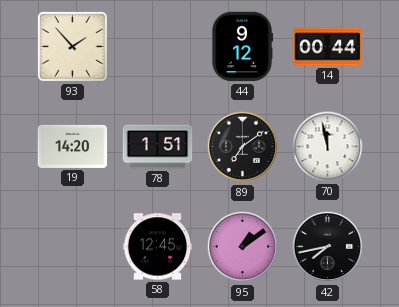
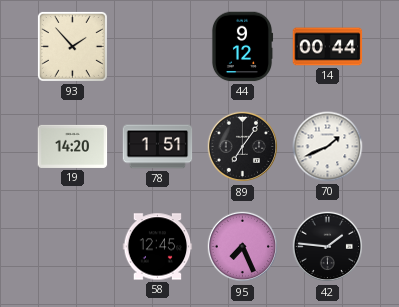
89: 7:09 -> 7:06
70: 11:58 -> 1:41
95: 1:09 -> 7:26
42: 7:43 -> 1:46
